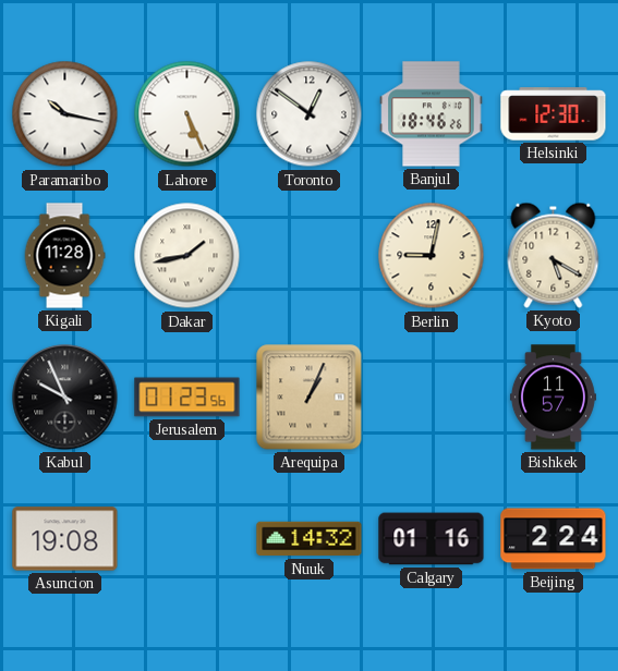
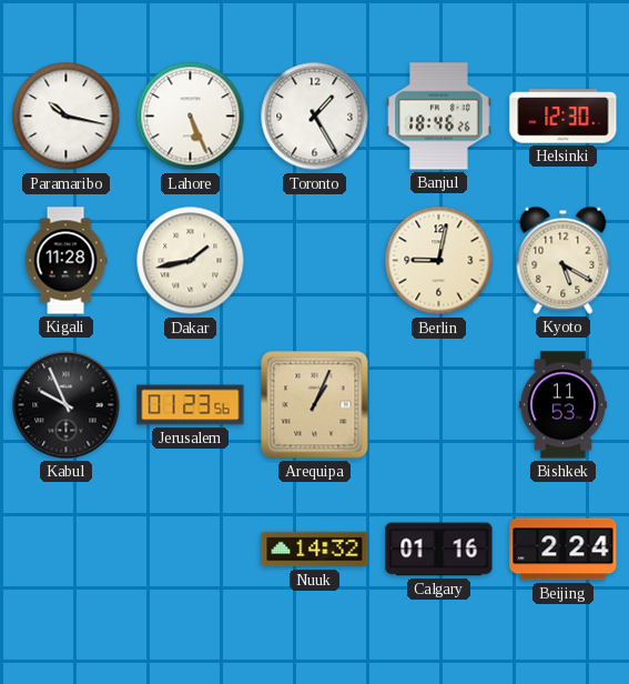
Toronto: 12:51 -> 1:25
Bishkek: 11:57 -> 11:53
Asuncion: 19:08 -> none
